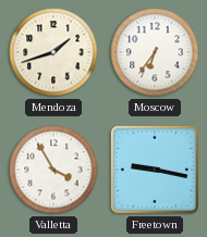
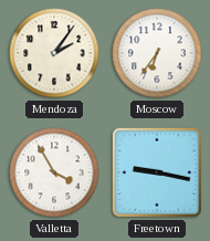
Mendoza: 1:42 -> 2:06
